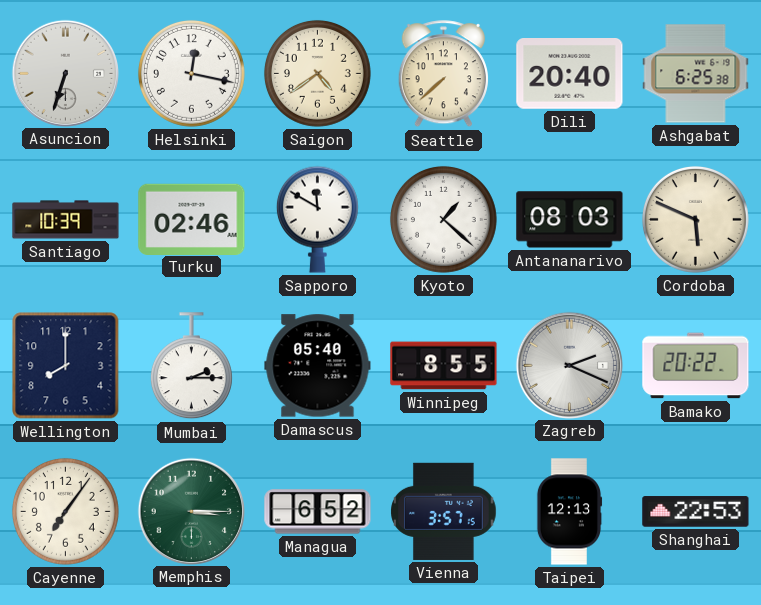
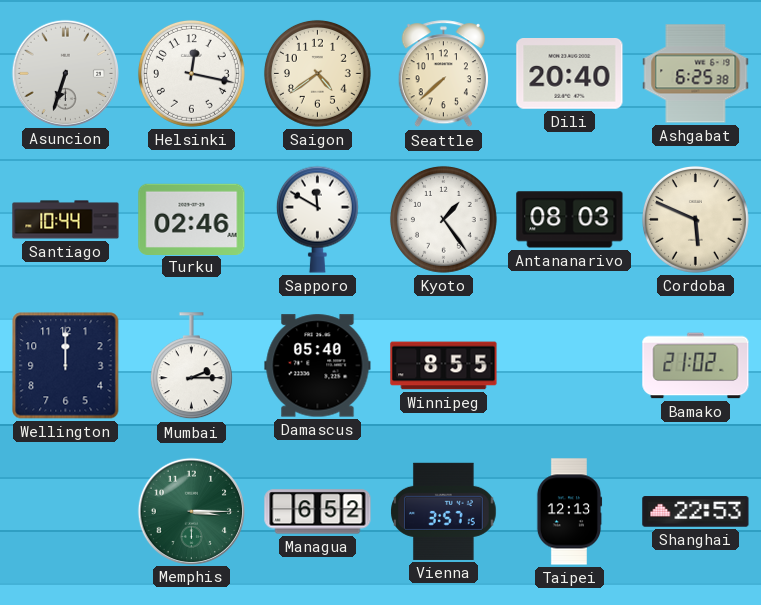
Santiago: 10:39 -> 10:44
Kyoto: 1:22 -> 1:24
Wellington: 8:00 -> 12:00
Zagreb: 2:19 -> none
Bamako: 20:22 -> 21:02
Cayenne: 7:06 -> none
